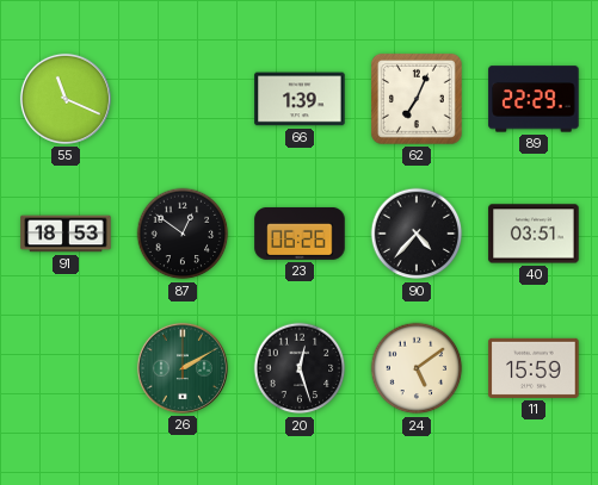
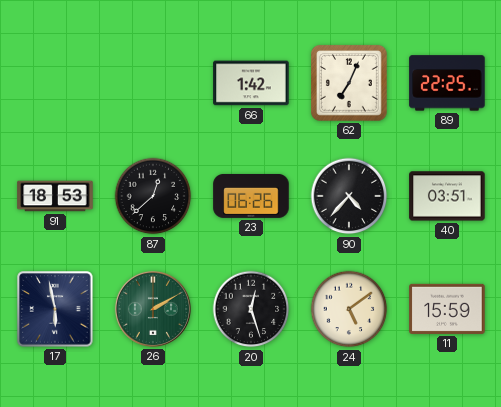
55: 11:19 -> none
66: 1:39 -> 1:42
89: 22:29 -> 22:25
87: 12:51 -> 12:38
17: none -> 5:58
